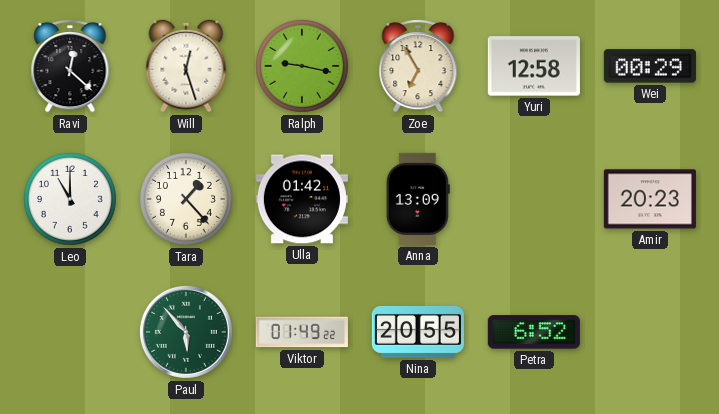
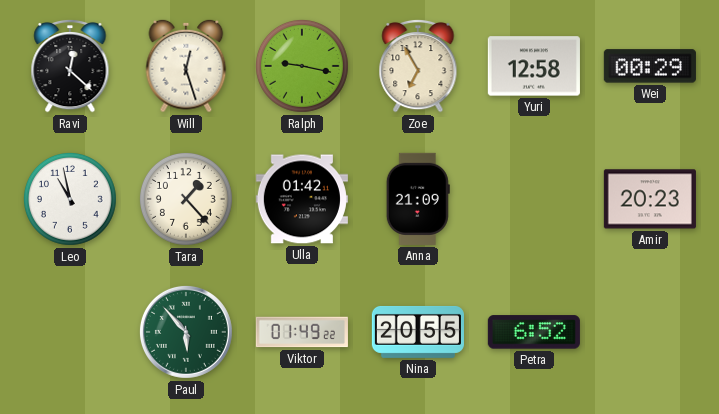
Leo: 11:00 -> 10:58
Anna: 13:09 -> 21:09
